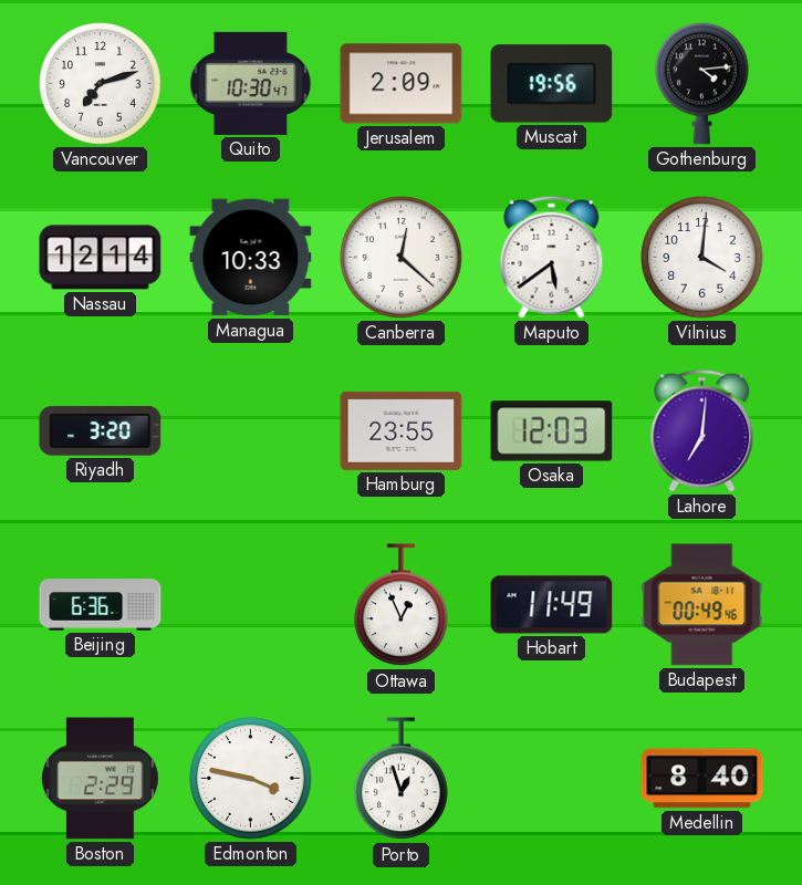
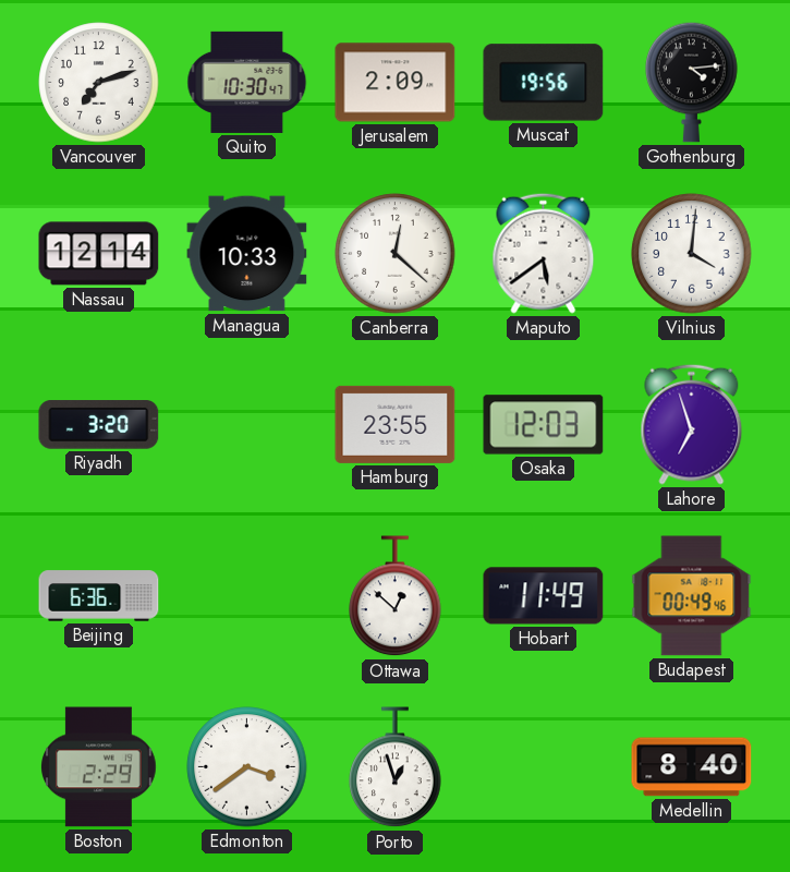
Lahore: 7:01 -> 6:57
Ottawa: 12:56 -> 12:52
Edmonton: 3:47 -> 3:39
